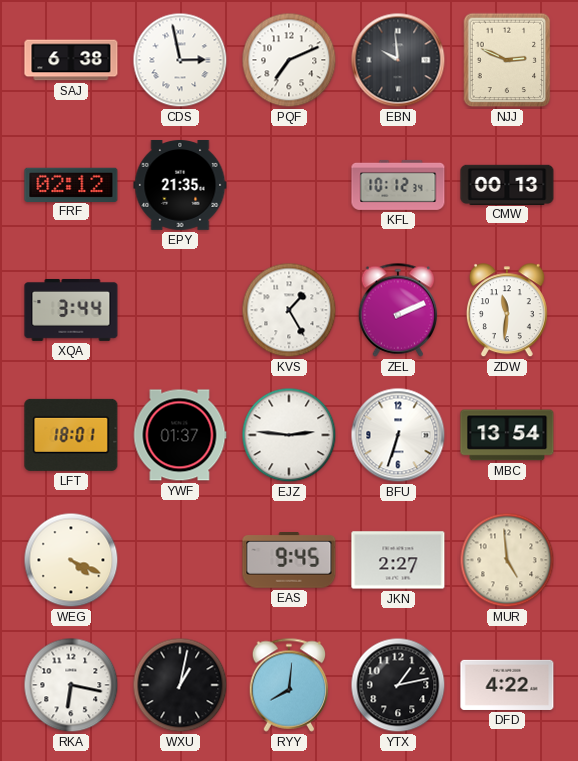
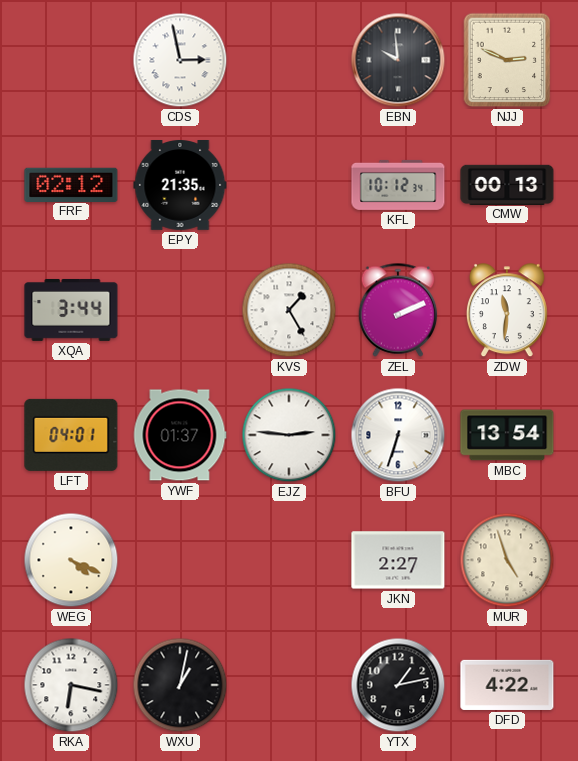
SAJ: 6:38 -> none
PQF: 7:11 -> none
LFT: 18:01 -> 04:01
EAS: 9:45 -> none
MUR: 4:59 -> 4:57
RYY: 8:01 -> none
